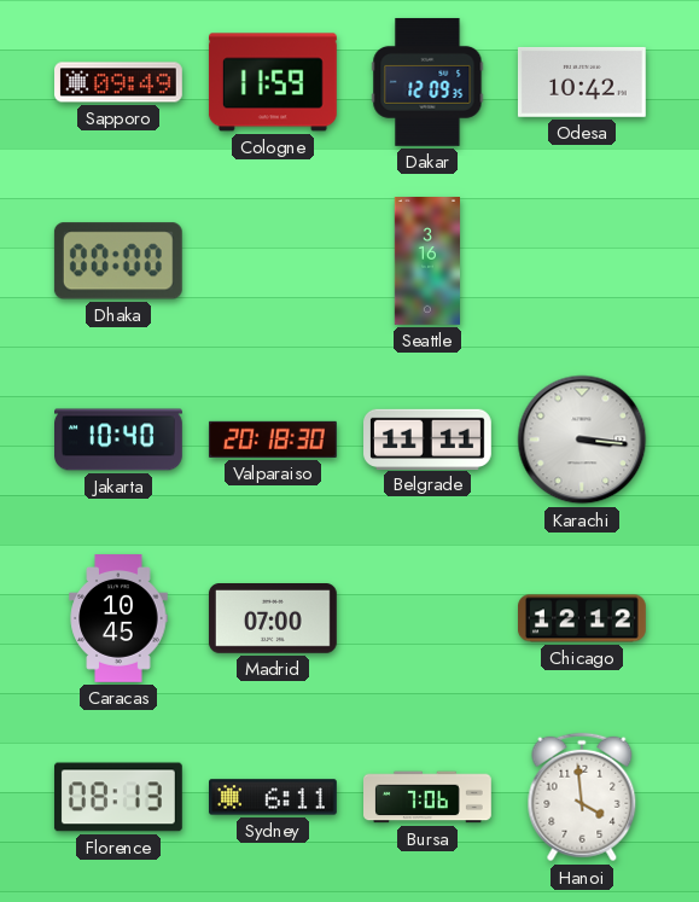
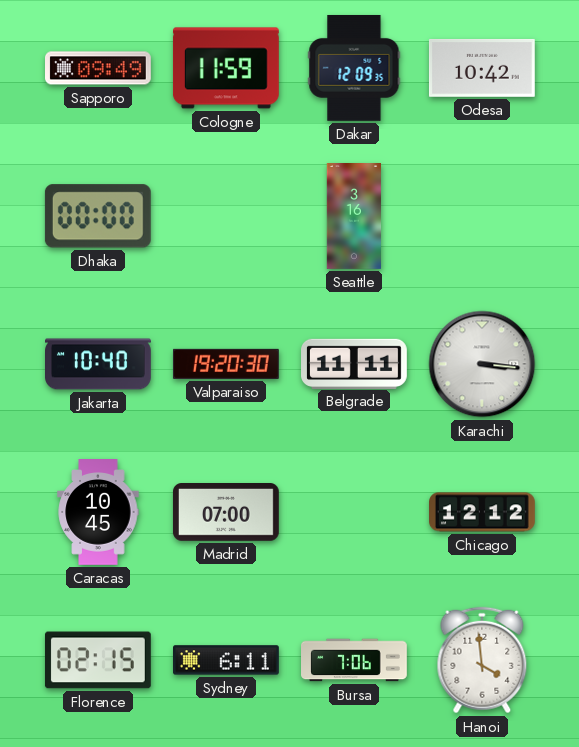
Valparaiso: 20:18 -> 19:20
Florence: 08:13 -> 02:15
